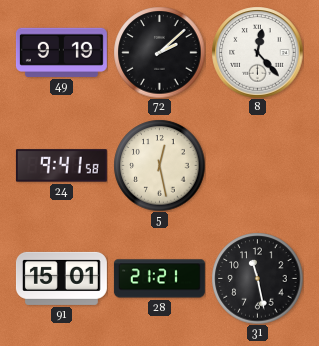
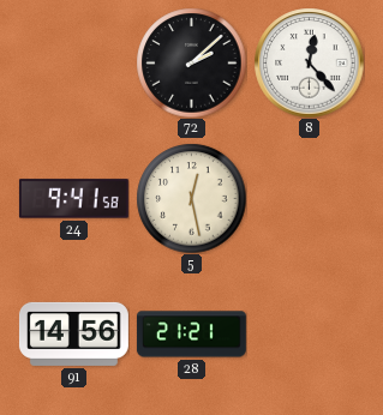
49: 9:19 -> none
91: 15:01 -> 14:56
31: 11:28 -> none
